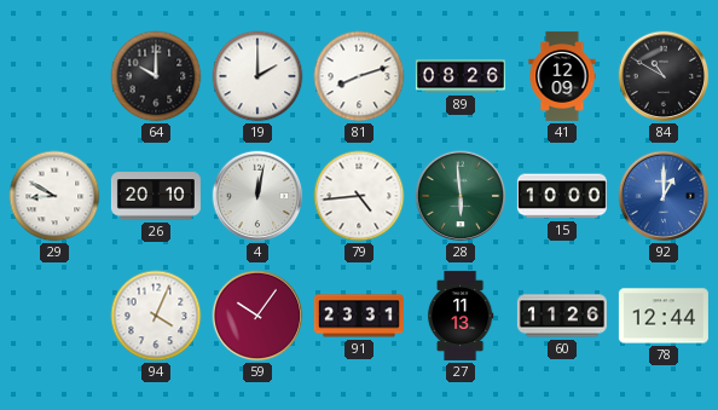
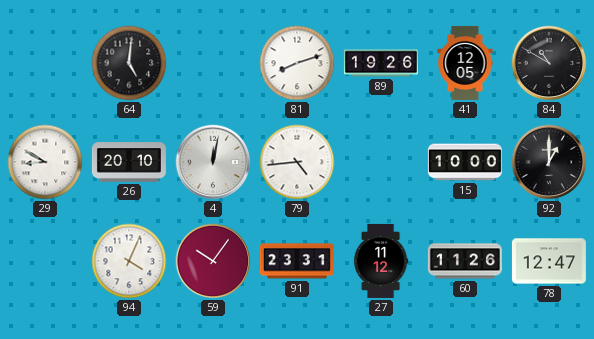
64: 10:00 -> 5:01
19: 2:00 -> none
89: 08:26 -> 19:26
41: 12:09 -> 12:05
28: 5:59 -> none
92 dial: blue -> black
27: 11:13 -> 11:12
78: 12:44 -> 12:47
